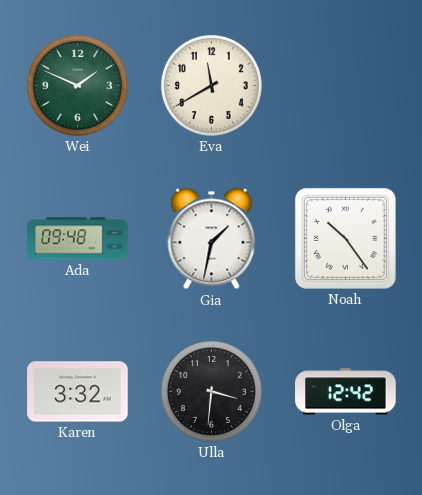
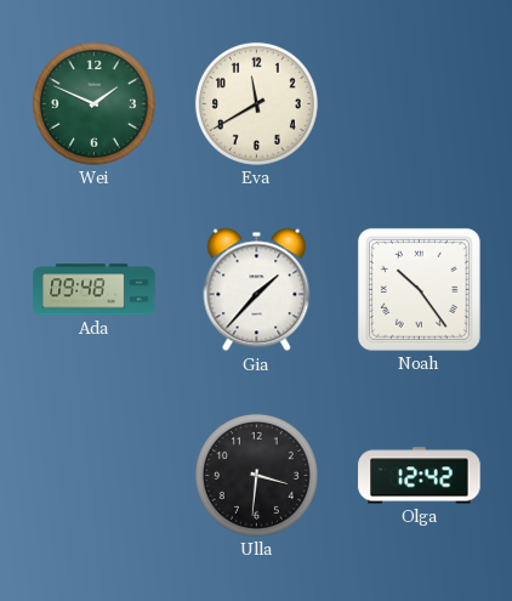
Gia: 1:32 -> 1:37
Karen: 3:32 -> none
